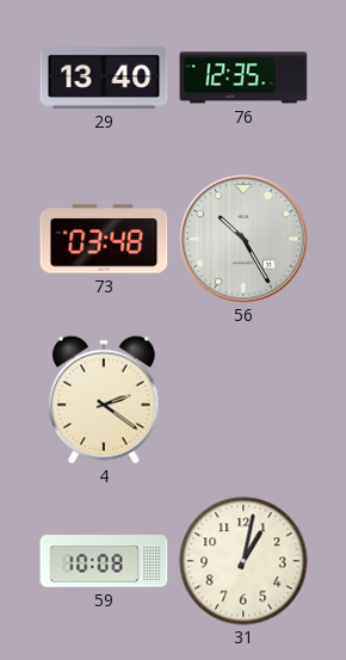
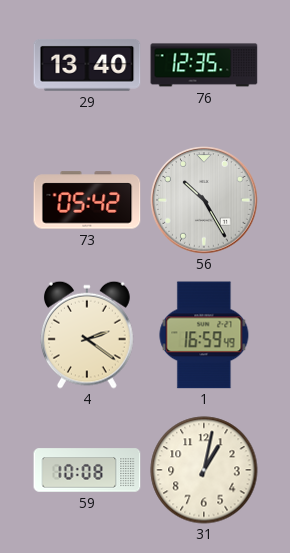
73: 03:48 -> 05:42
1: none -> 16:59
